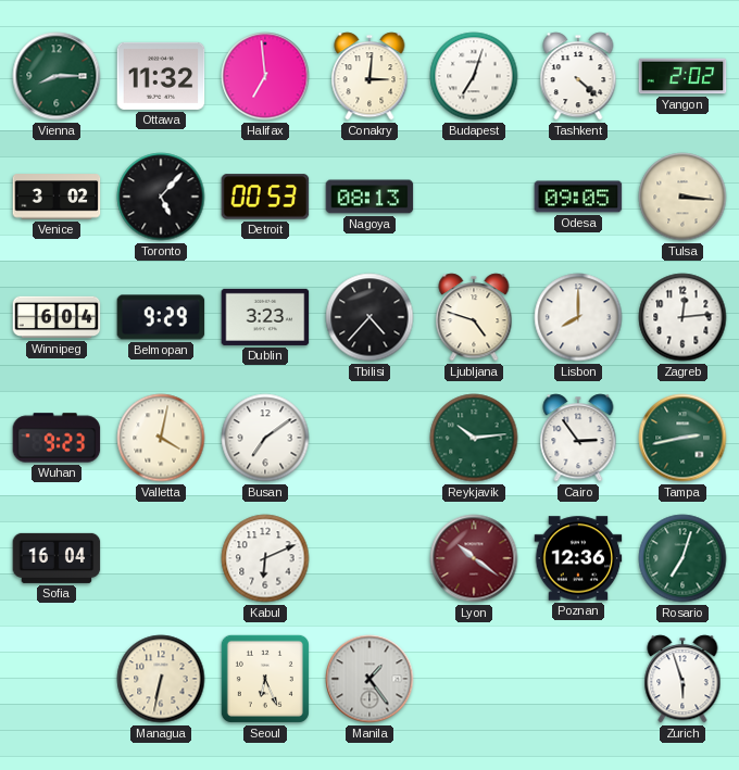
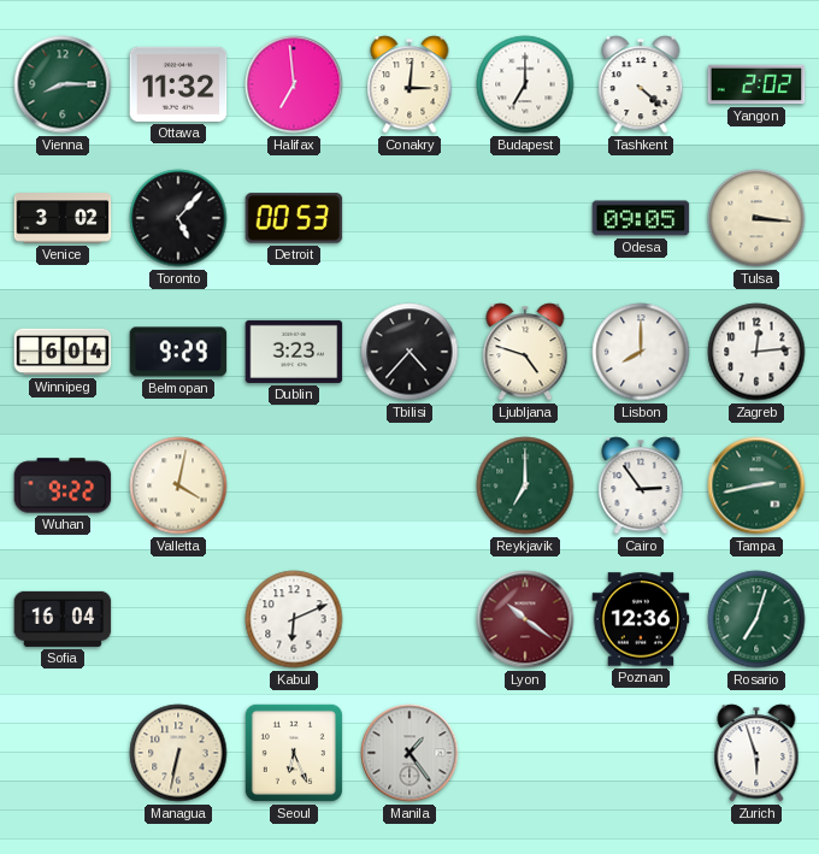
Budapest: 7:03 -> 7:00
Nagoya: 08:13 -> none
Wuhan: 9:23 -> 9:22
Busan: 7:09 -> none
Reykjavik: 10:14 -> 7:00
